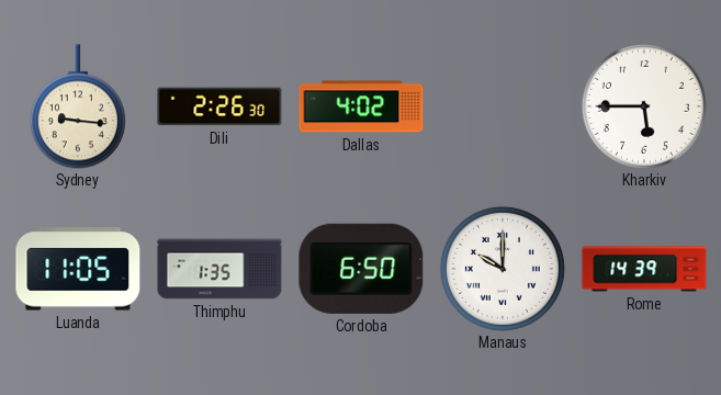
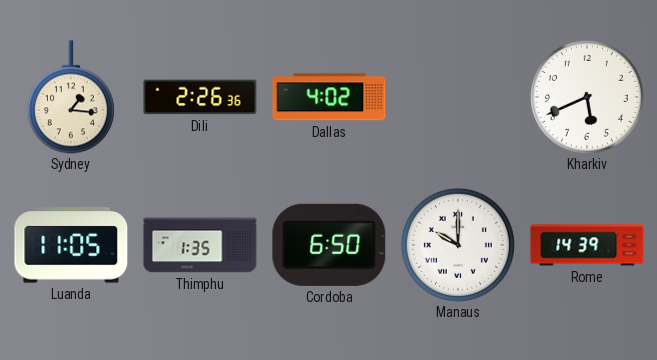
Sydney: 9:16 -> 1:16
Dili: 2:26:30 -> 2:26:36
Kharkiv: 5:45 -> 5:41
